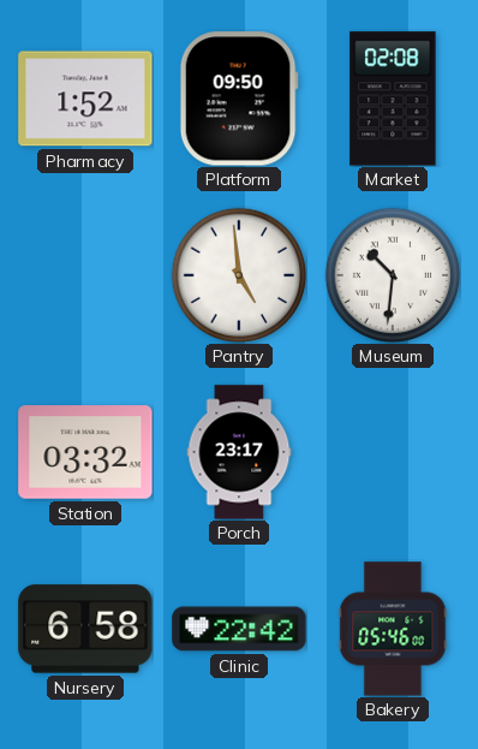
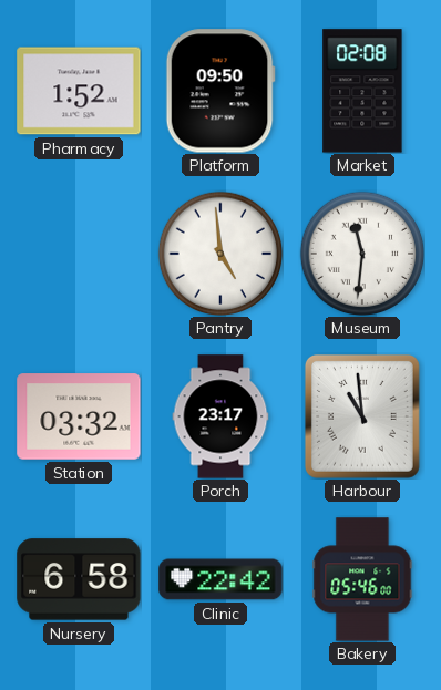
Museum: 10:31 -> 11:31
Harbour: none -> 10:59
